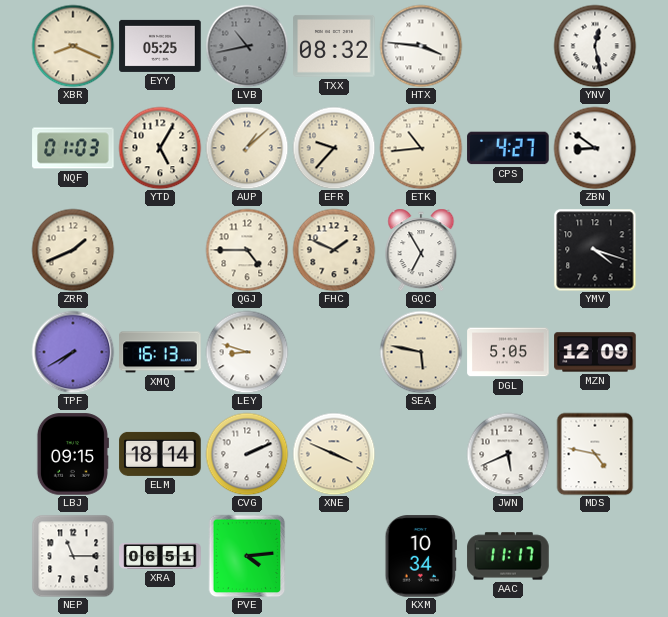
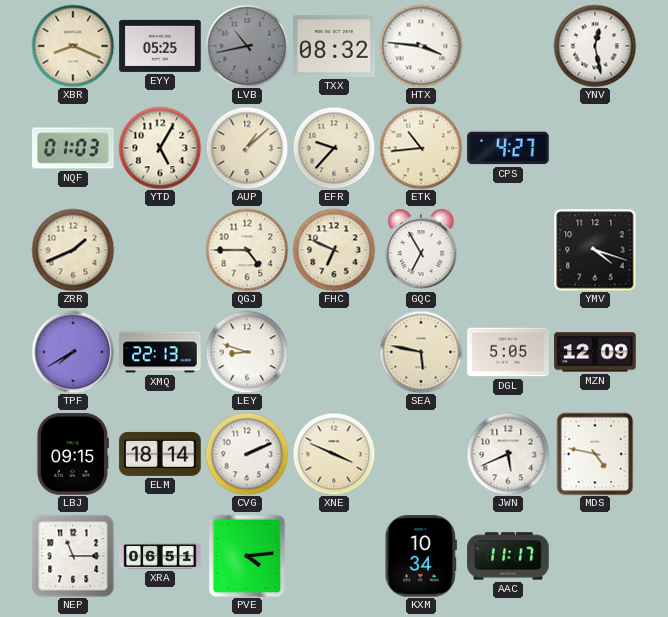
ZBN: 8:51 -> none
FHC: 1:49 -> 6:49
XMQ: 16:13 -> 22:13
